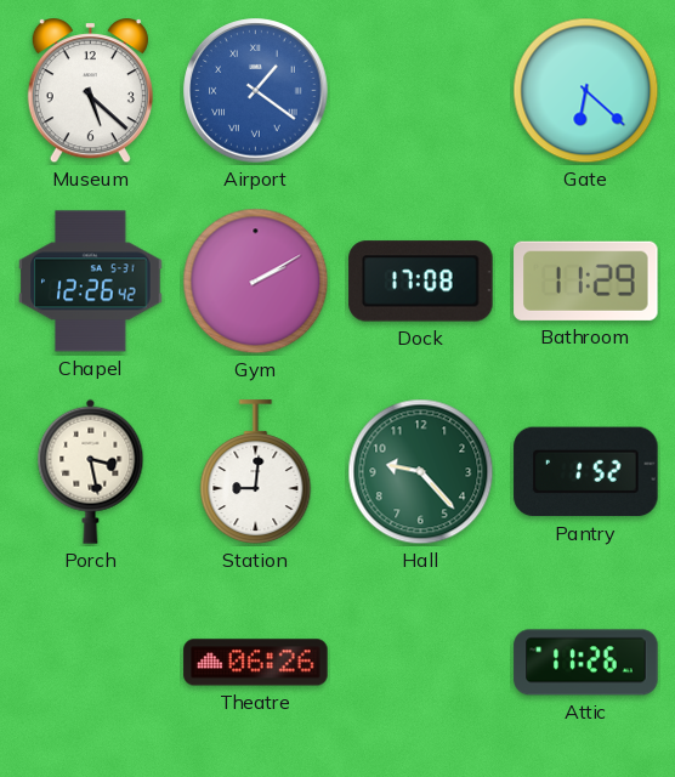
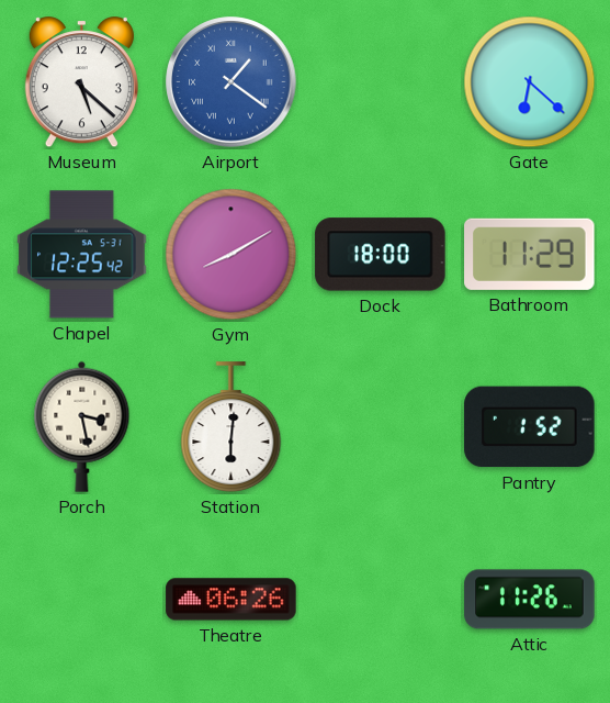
Chapel: 12:26 -> 12:25
Gym: 2:10 -> 8:10
Dock: 17:08 -> 18:00
Station: 9:01 -> 6:01
Hall: 9:23 -> none
